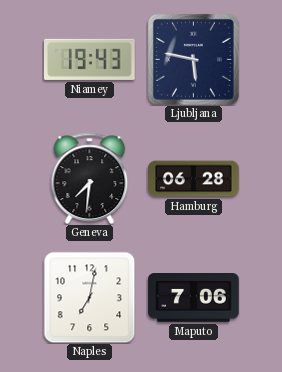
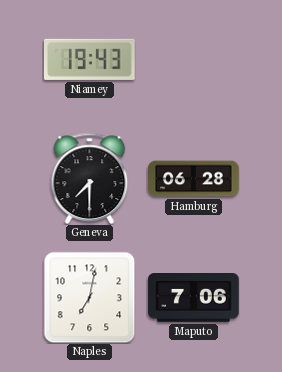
Ljubljana: 5:47 -> none
Geneva: 7:31 -> 7:30
